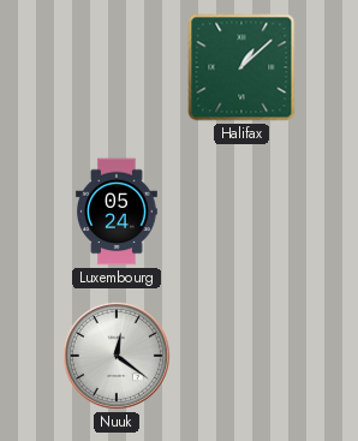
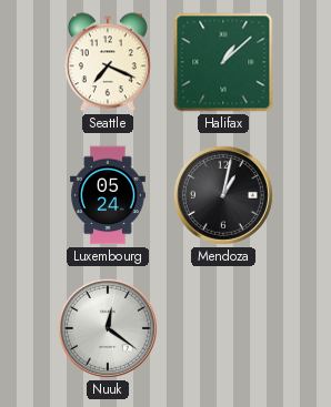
Seattle: none -> 7:19
Mendoza: none -> 1:02
